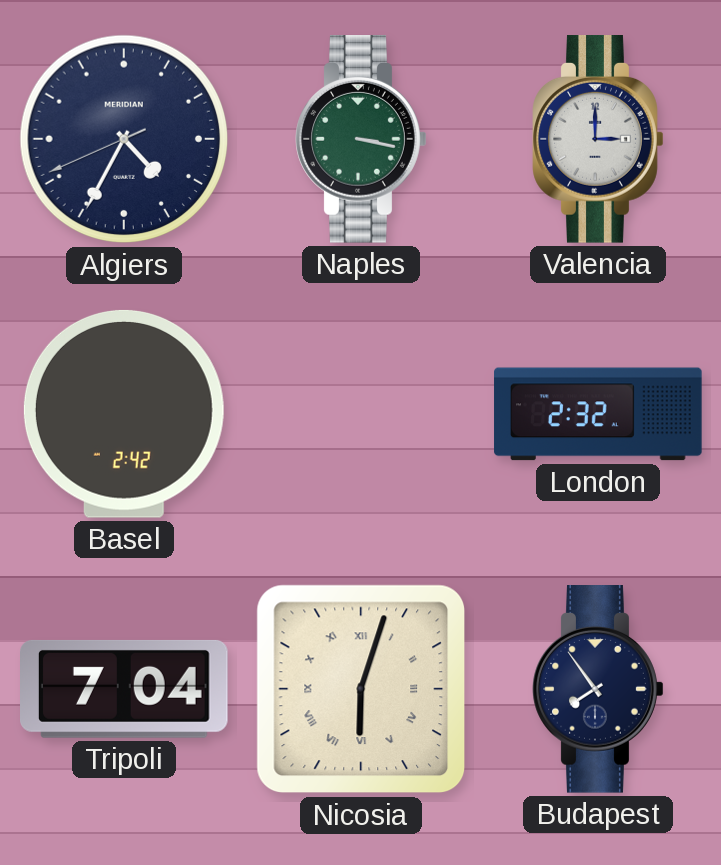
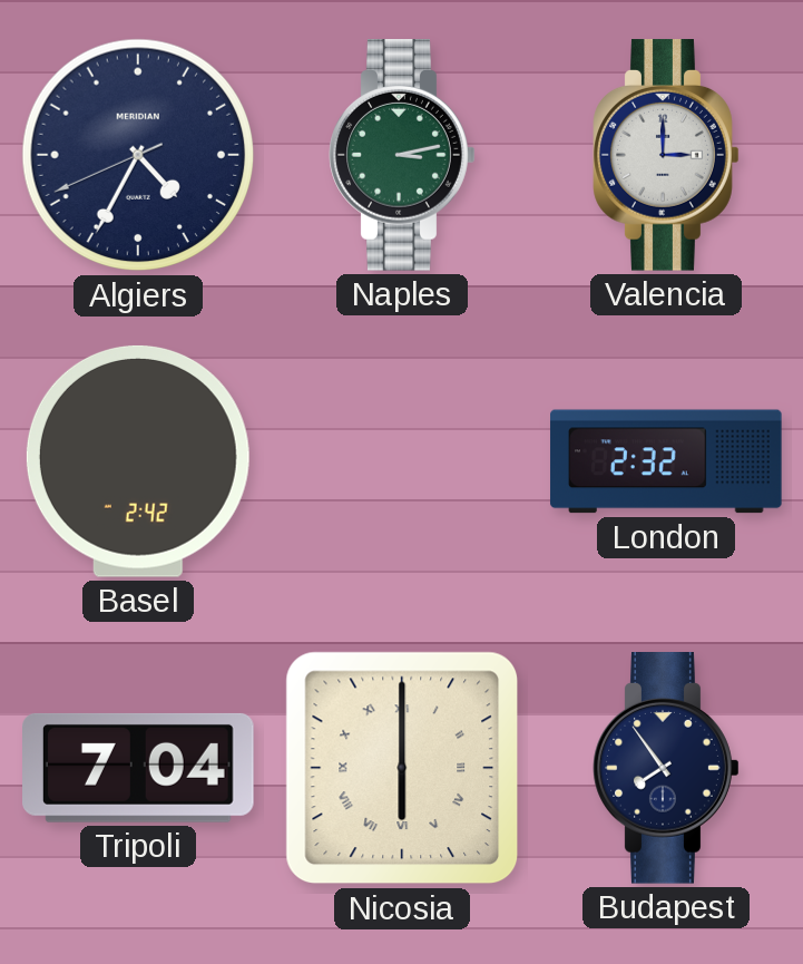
Naples: 3:17 -> 3:13
Nicosia: 6:03 -> 6:00
